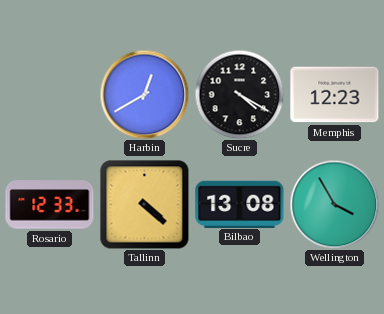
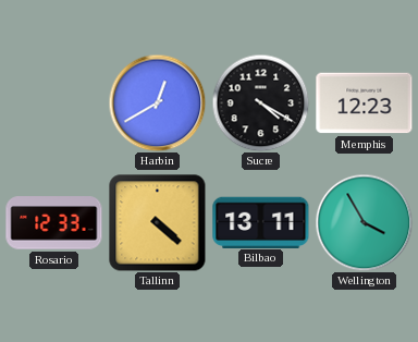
Bilbao: 13:08 -> 13:11
